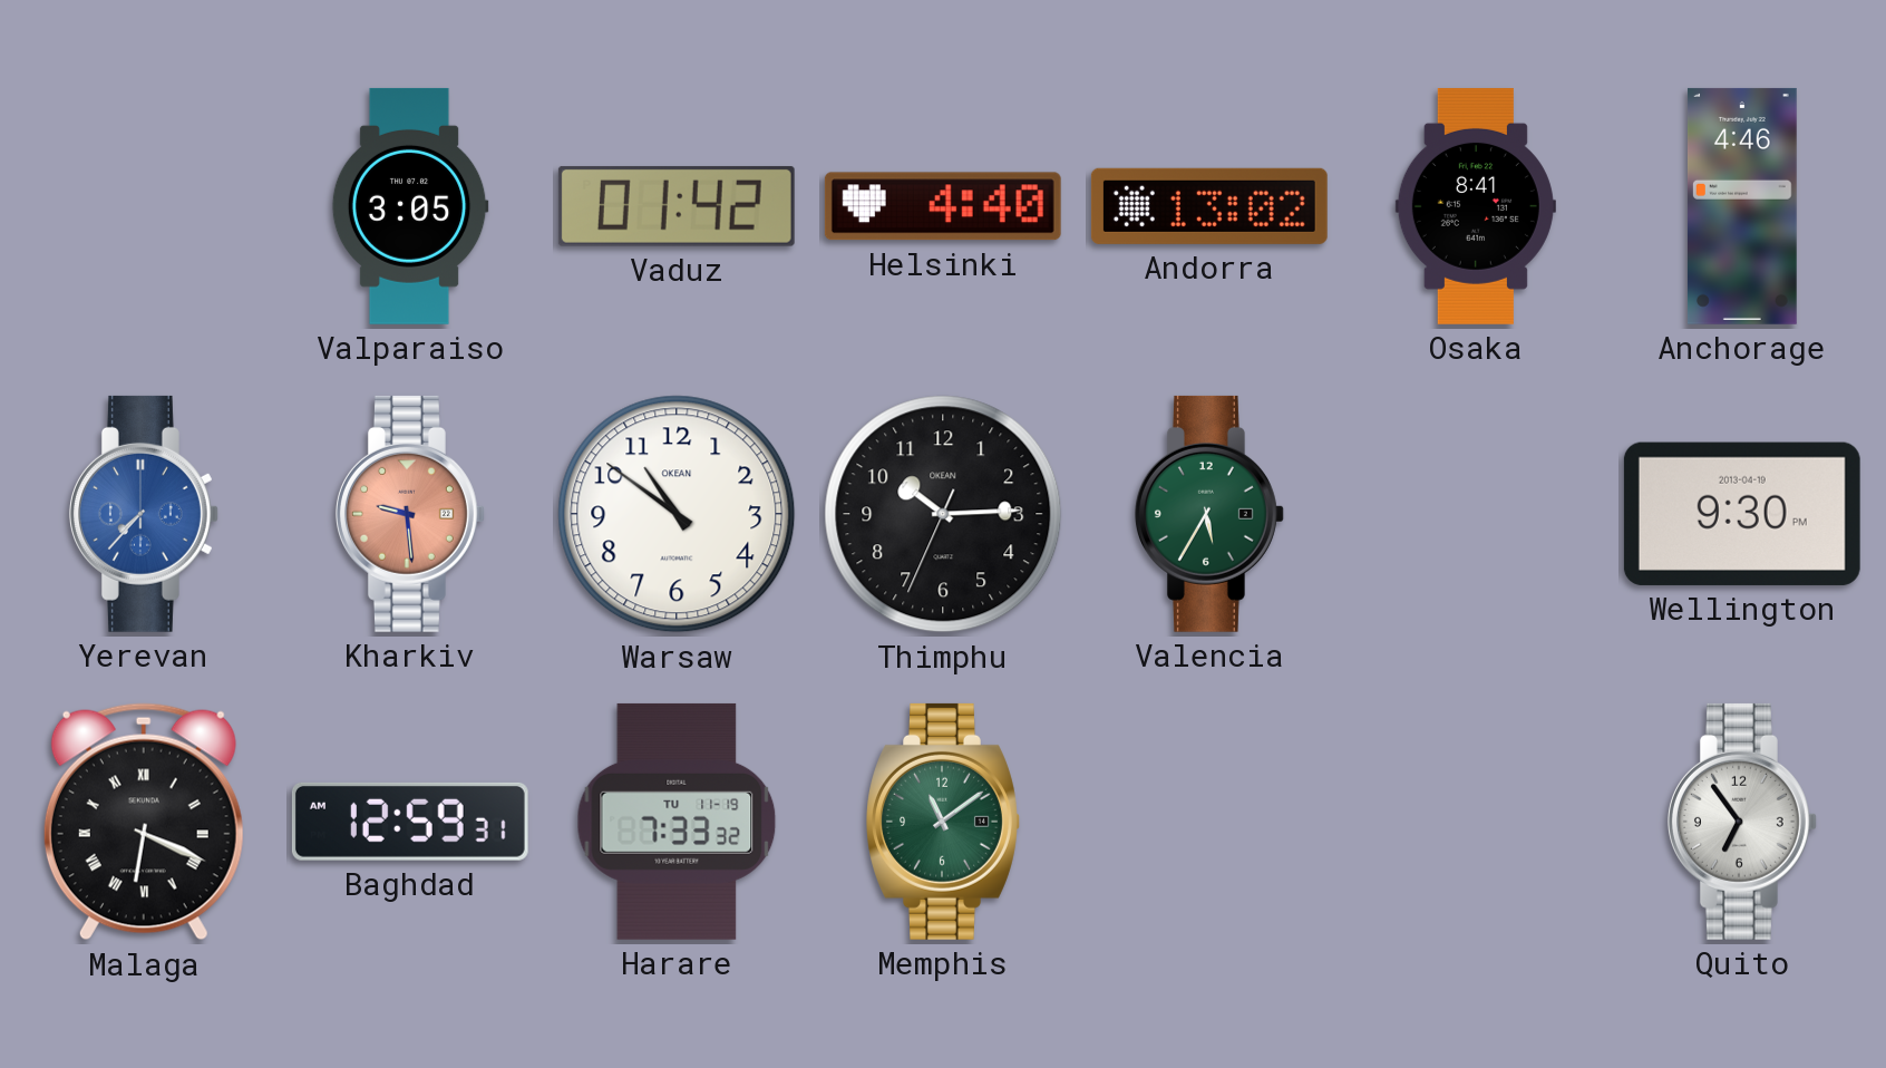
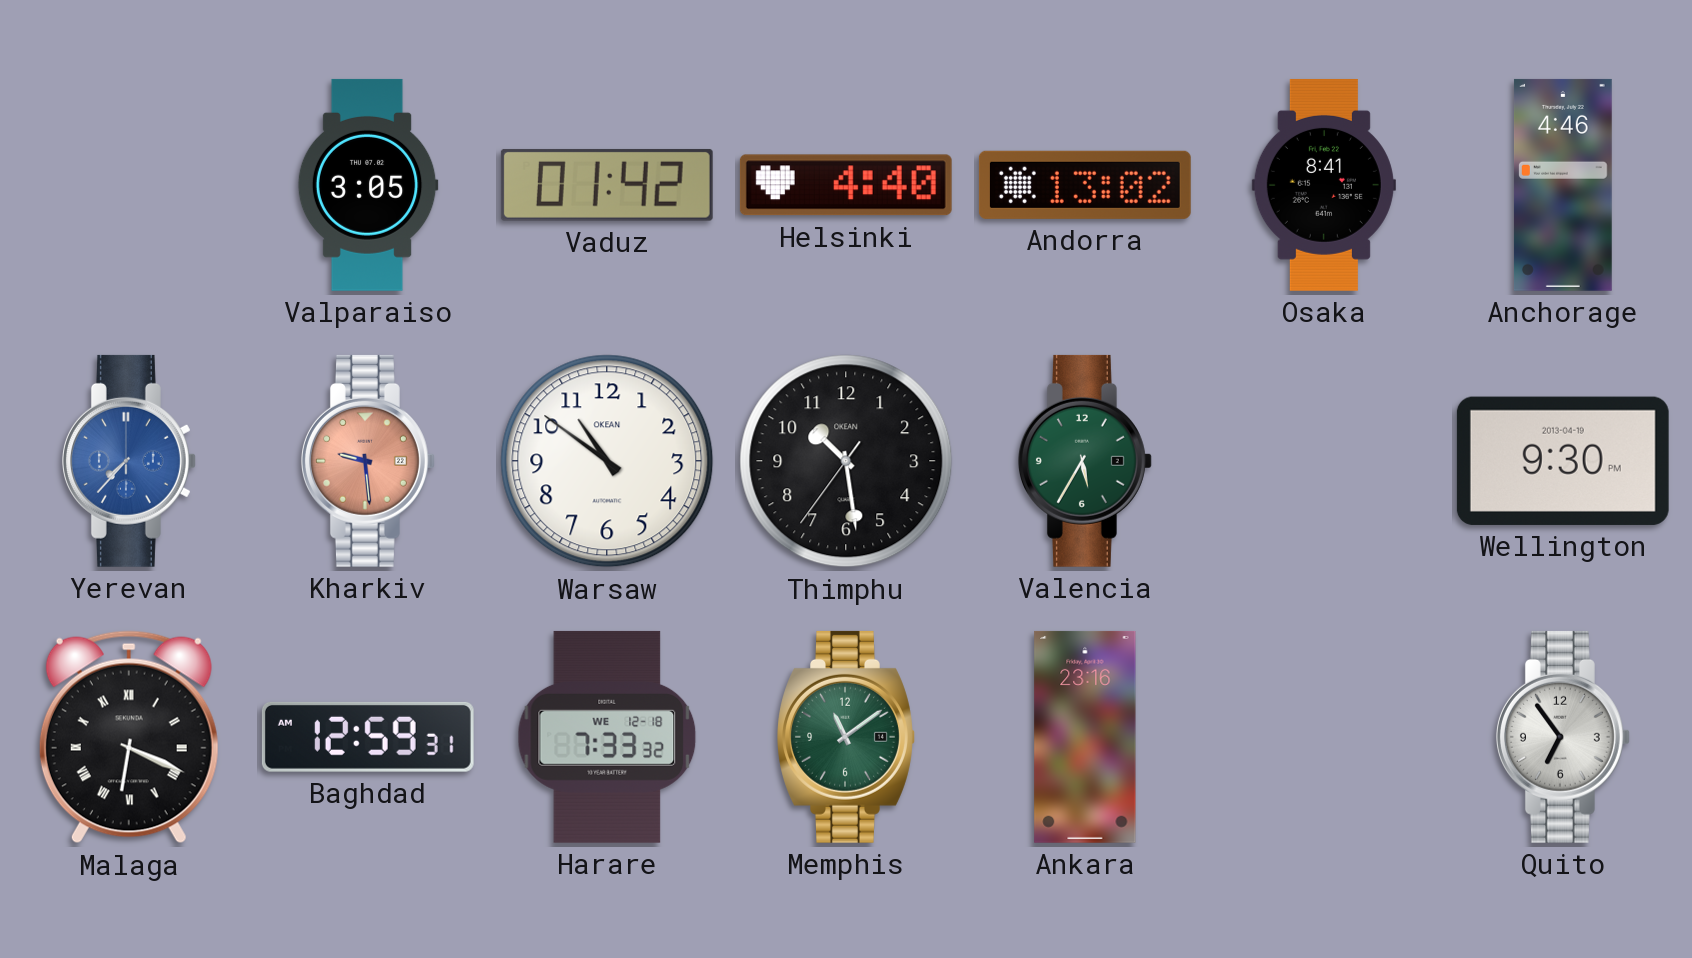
Thimphu: 10:14 -> 10:28
Harare date: TU 11-19 -> WE 12-18
Ankara: none -> 23:16
